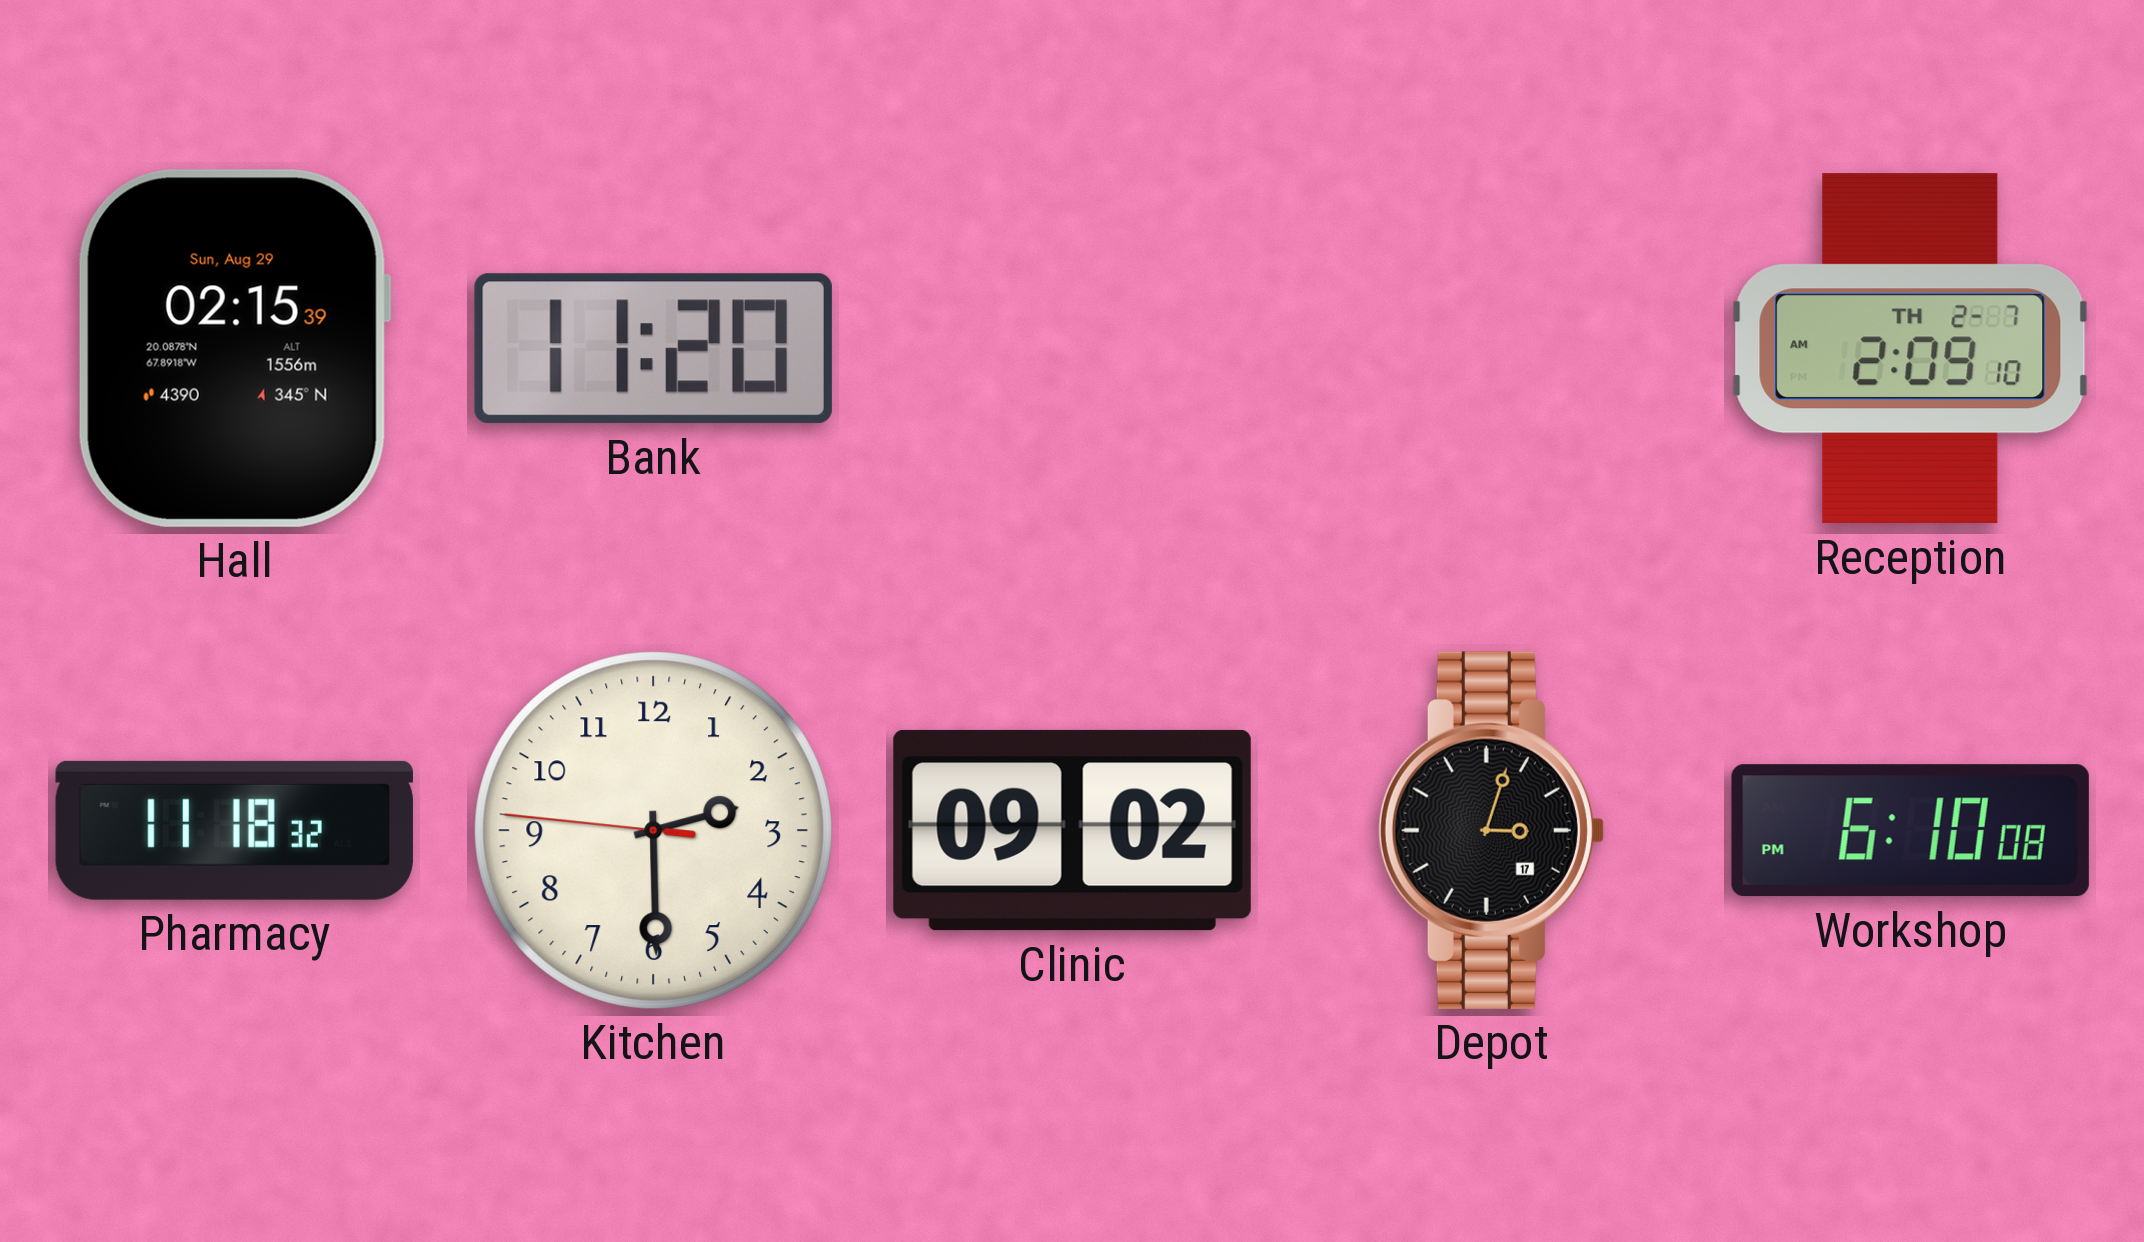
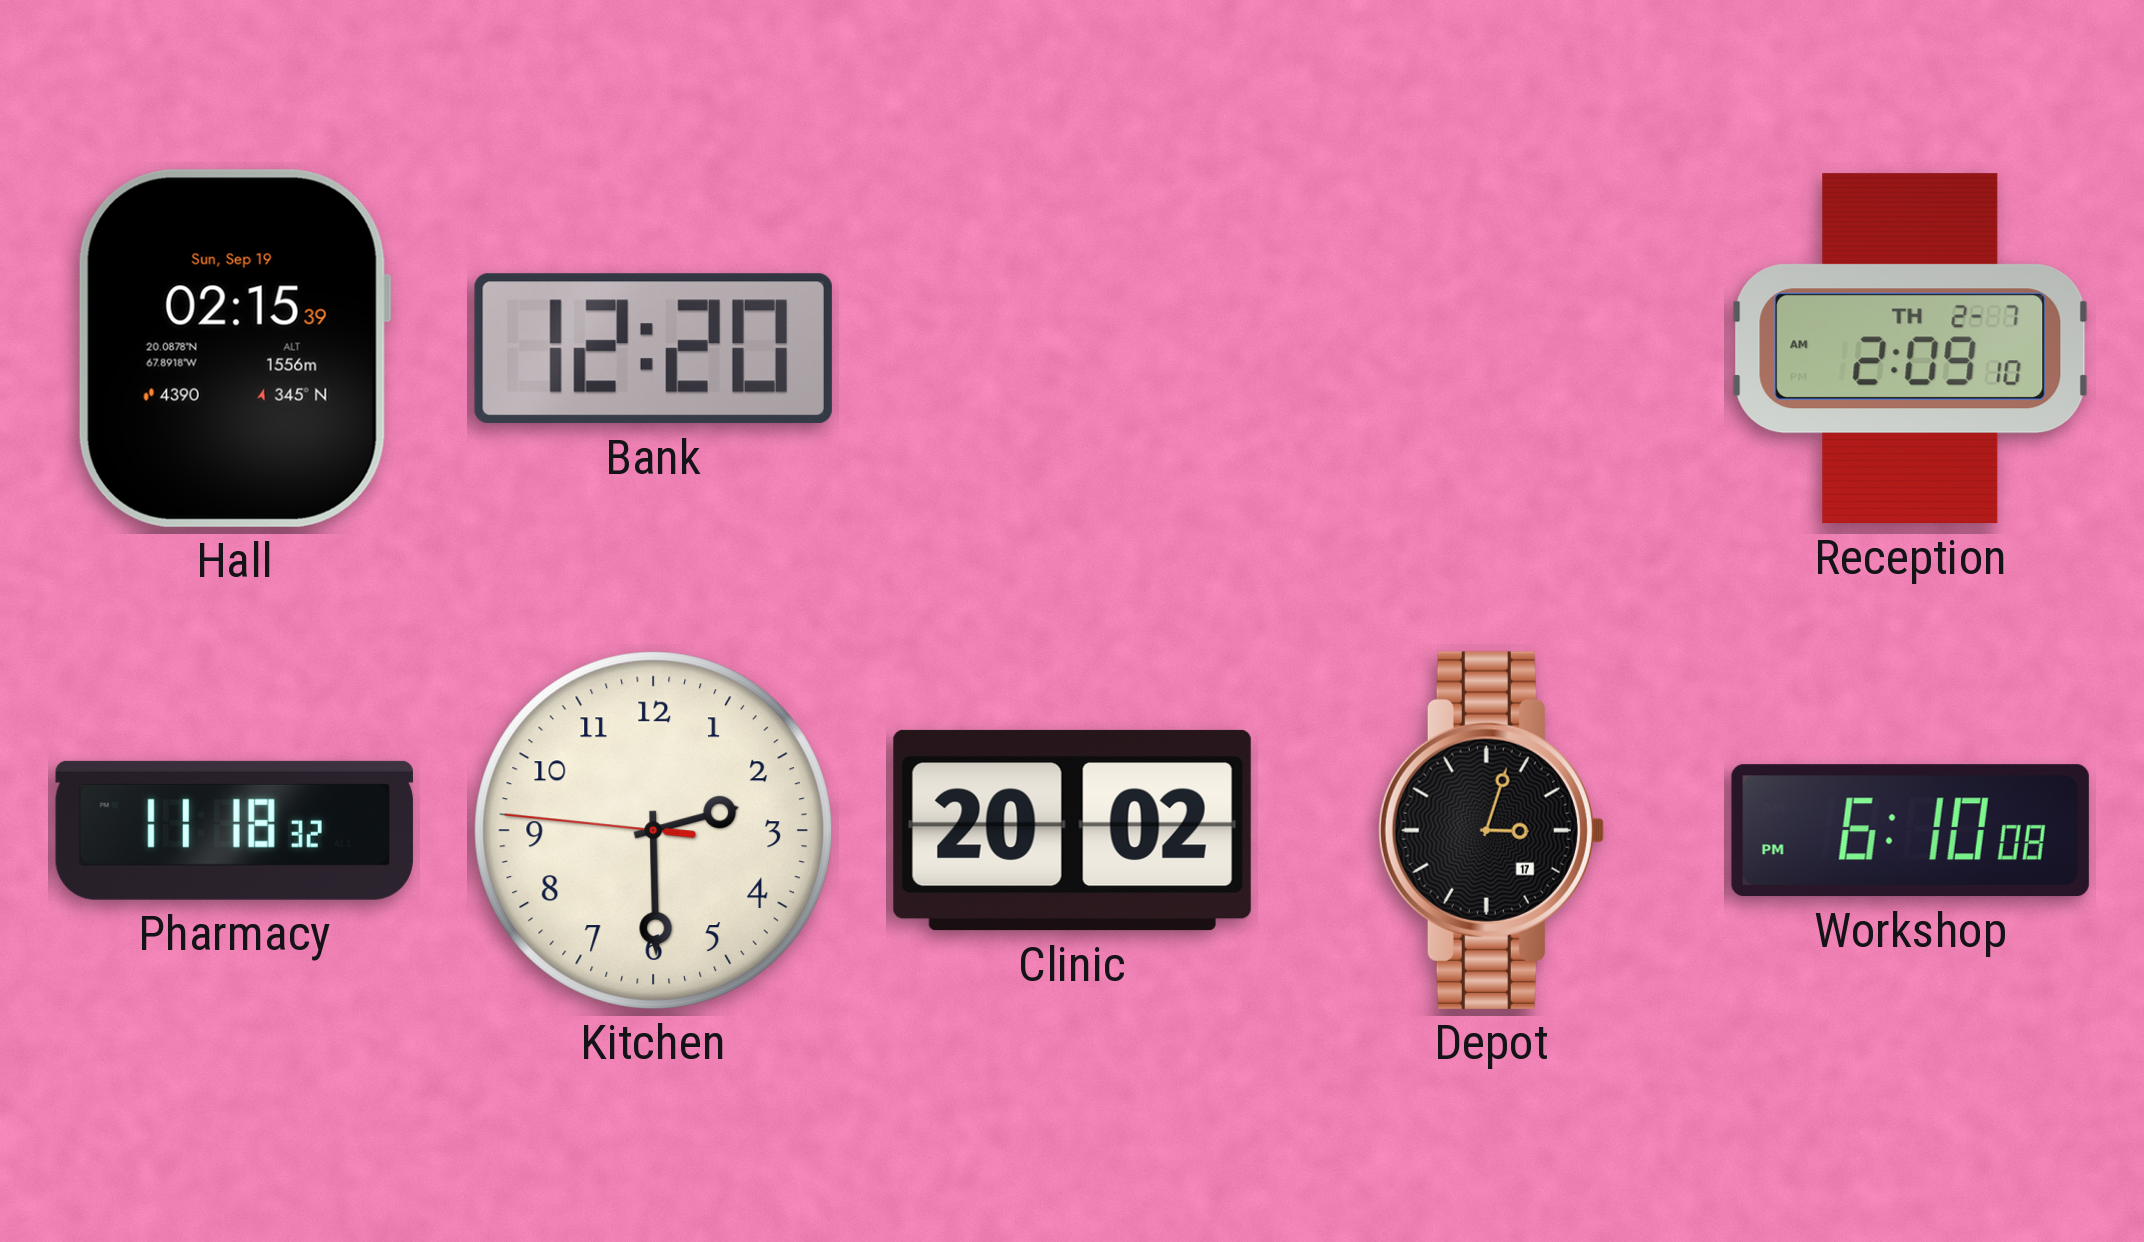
Hall date: Sun, Aug 29 -> Sun, Sep 19
Bank: 11:20 -> 12:20
Clinic: 09:02 -> 20:02
